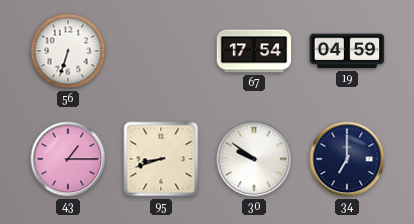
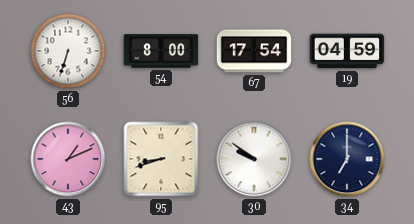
54: none -> 8:00
43: 1:15 -> 1:11
